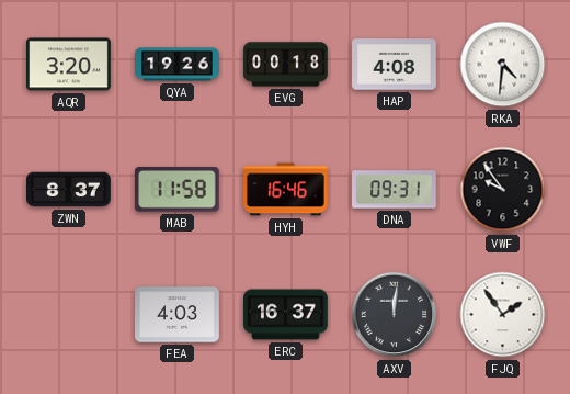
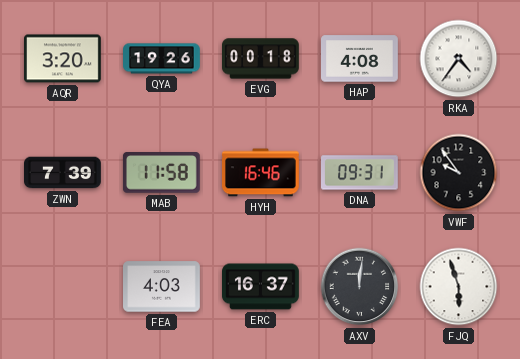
RKA: 4:31 -> 4:36
ZWN: 8:37 -> 7:39
FJQ: 1:54 -> 5:57
